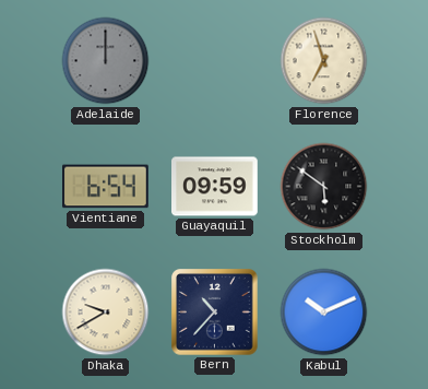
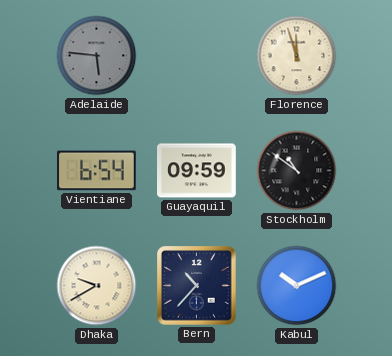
Adelaide: 12:00 -> 5:46
Florence: 6:57 -> 11:57
Stockholm: 5:51 -> 10:51
